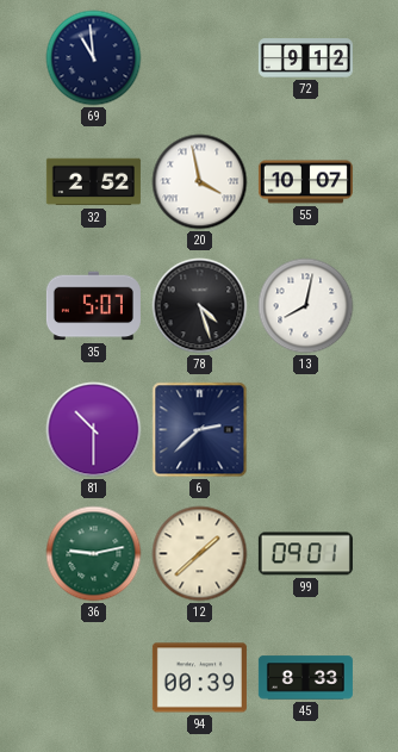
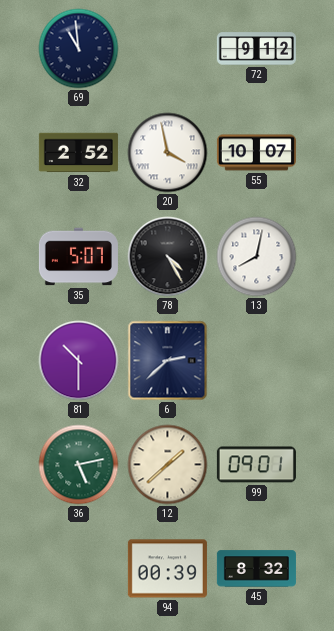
78: 4:27 -> 4:25
36: 9:13 -> 5:13
45: 8:33 -> 8:32
